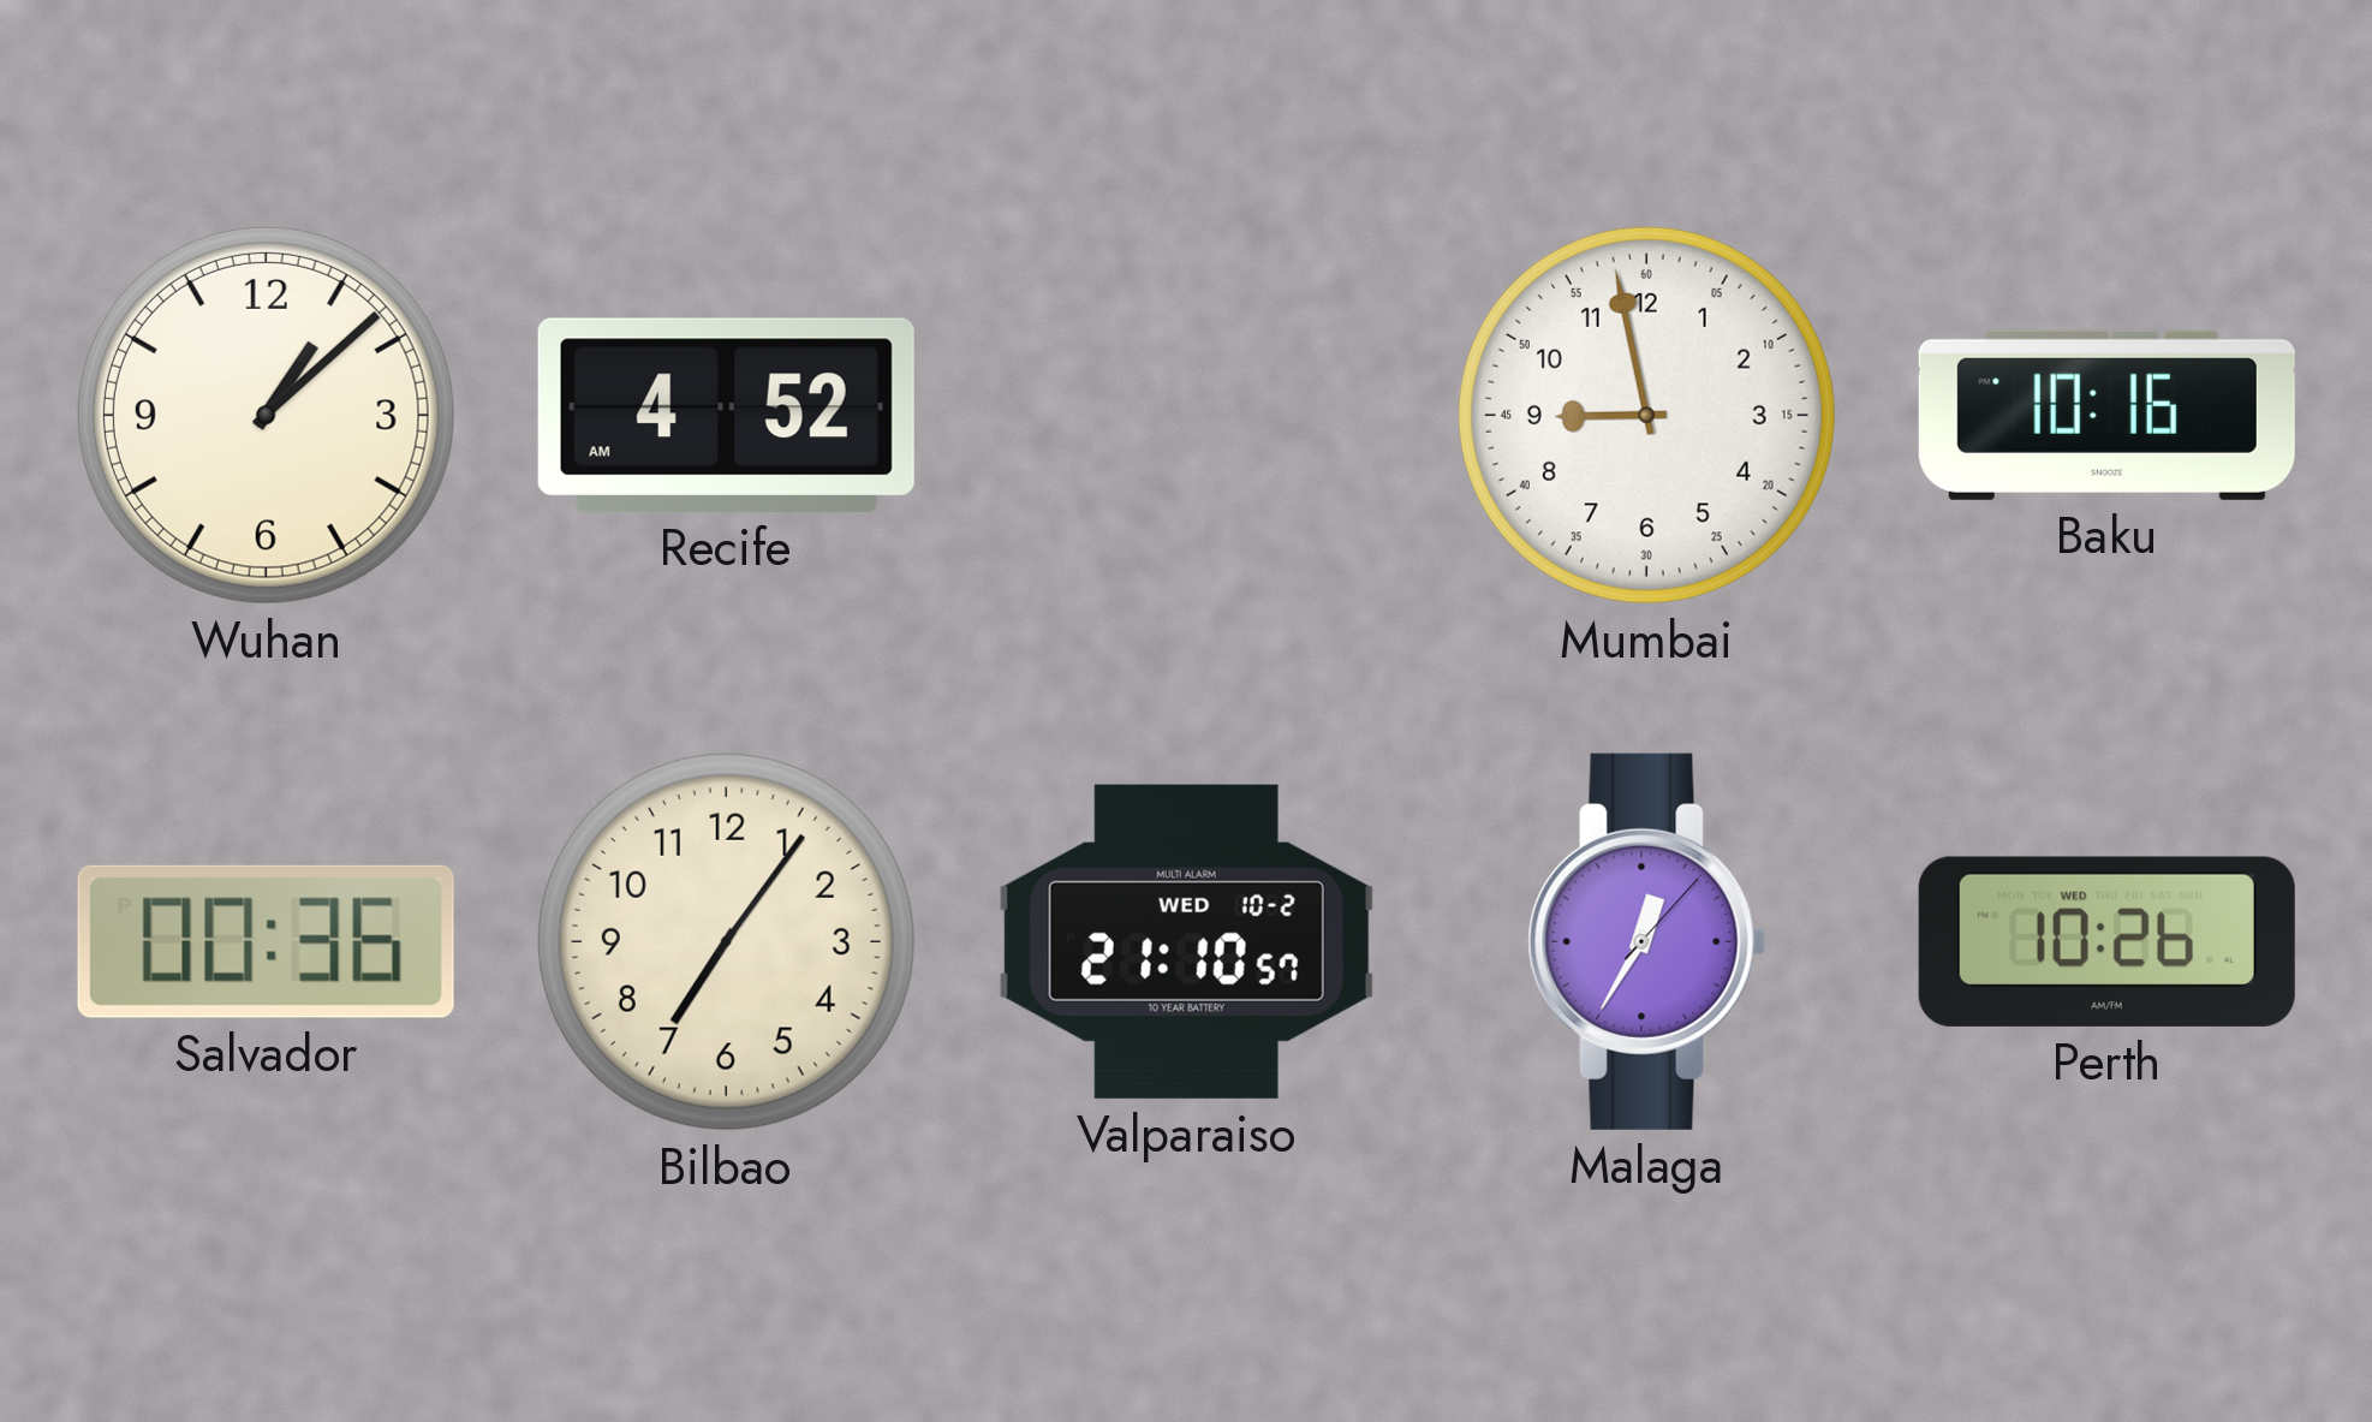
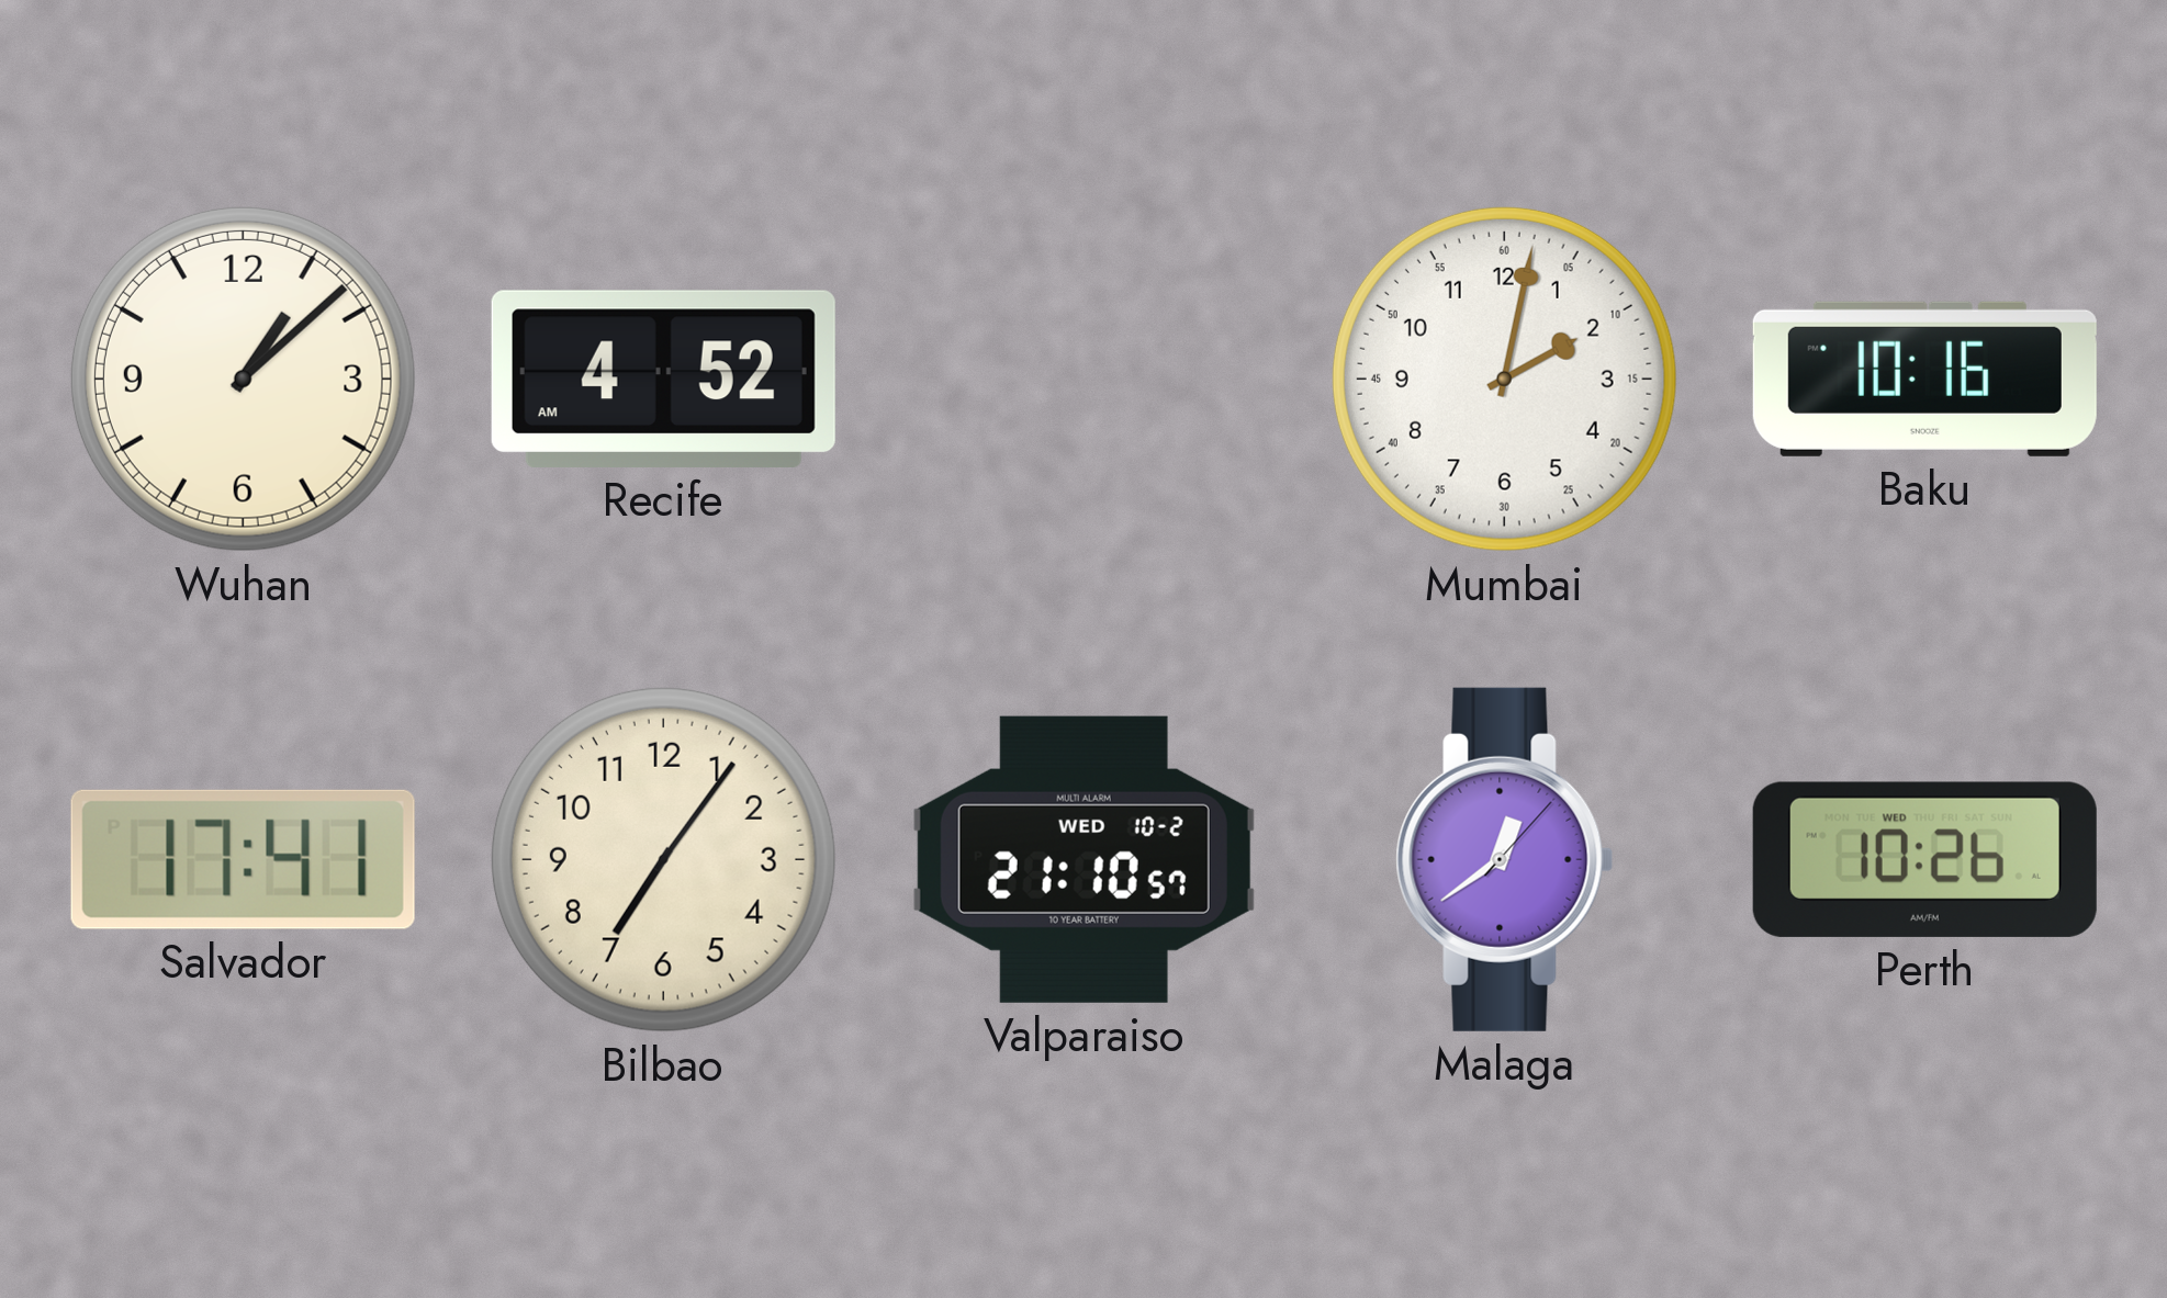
Mumbai: 8:58 -> 2:02
Salvador: 00:36 -> 17:41
Malaga: 12:35 -> 12:39
